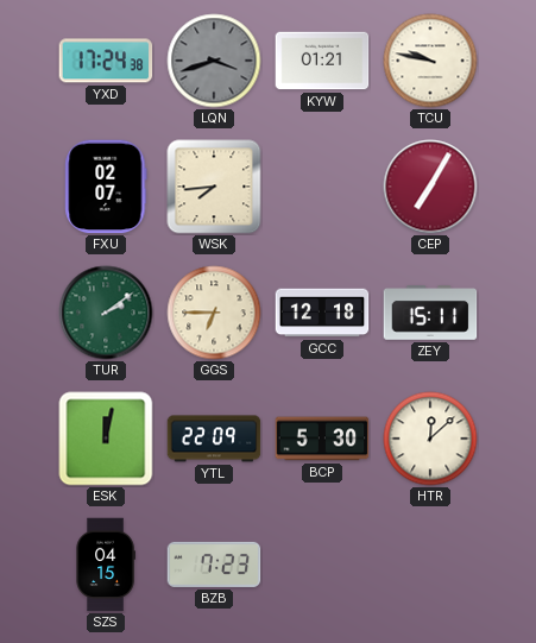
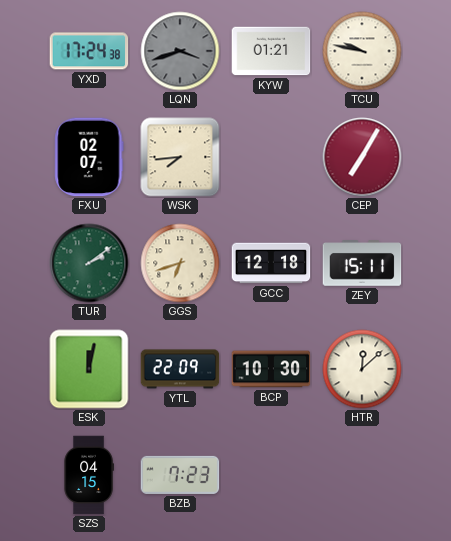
GGS: 6:45 -> 6:42
BCP: 5:30 -> 10:30
